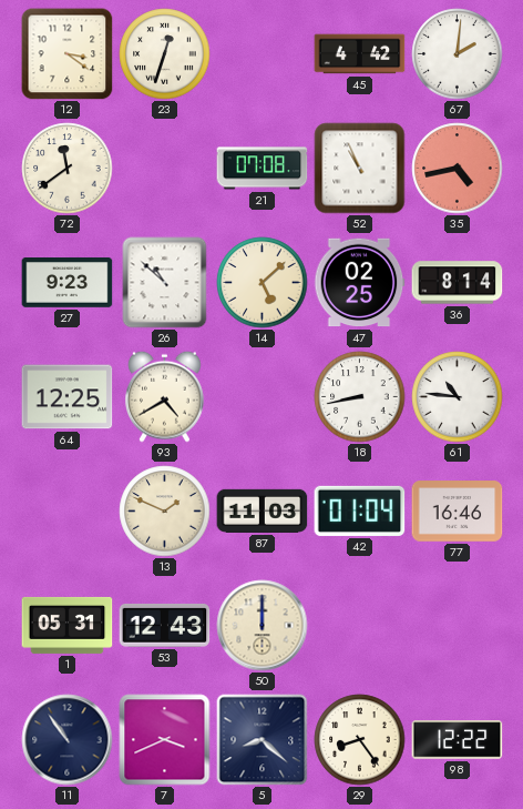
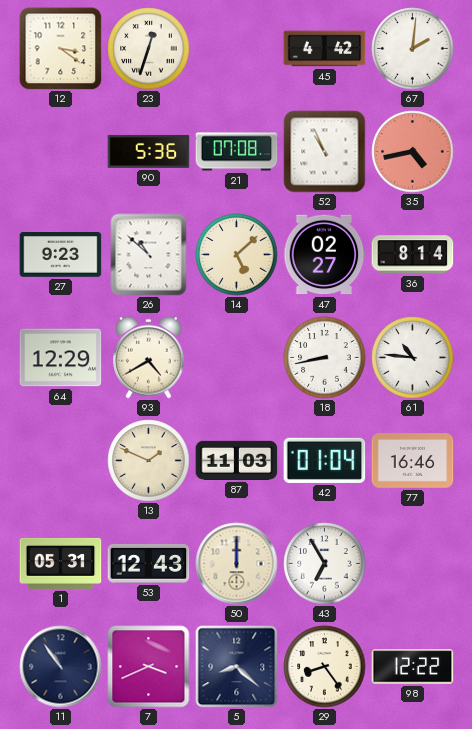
72: 11:39 -> none
90: none -> 5:36
47: 02:25 -> 02:27
64: 12:25 -> 12:29
43: none -> 6:55
